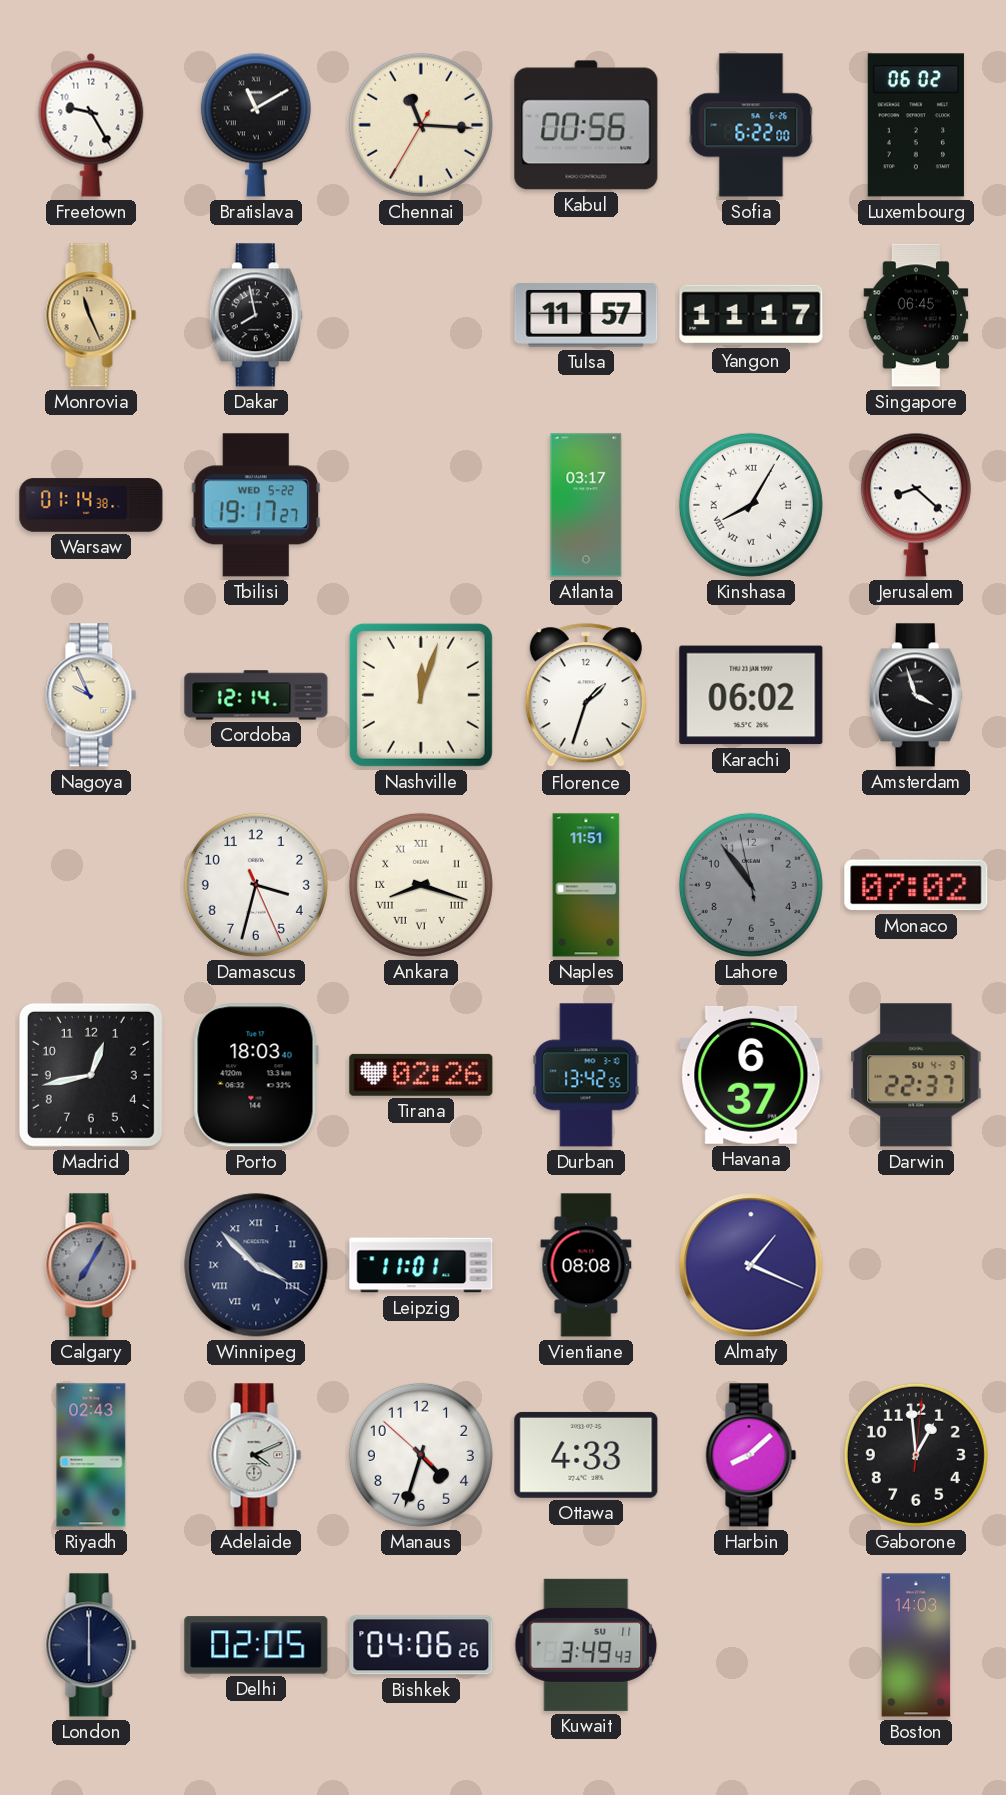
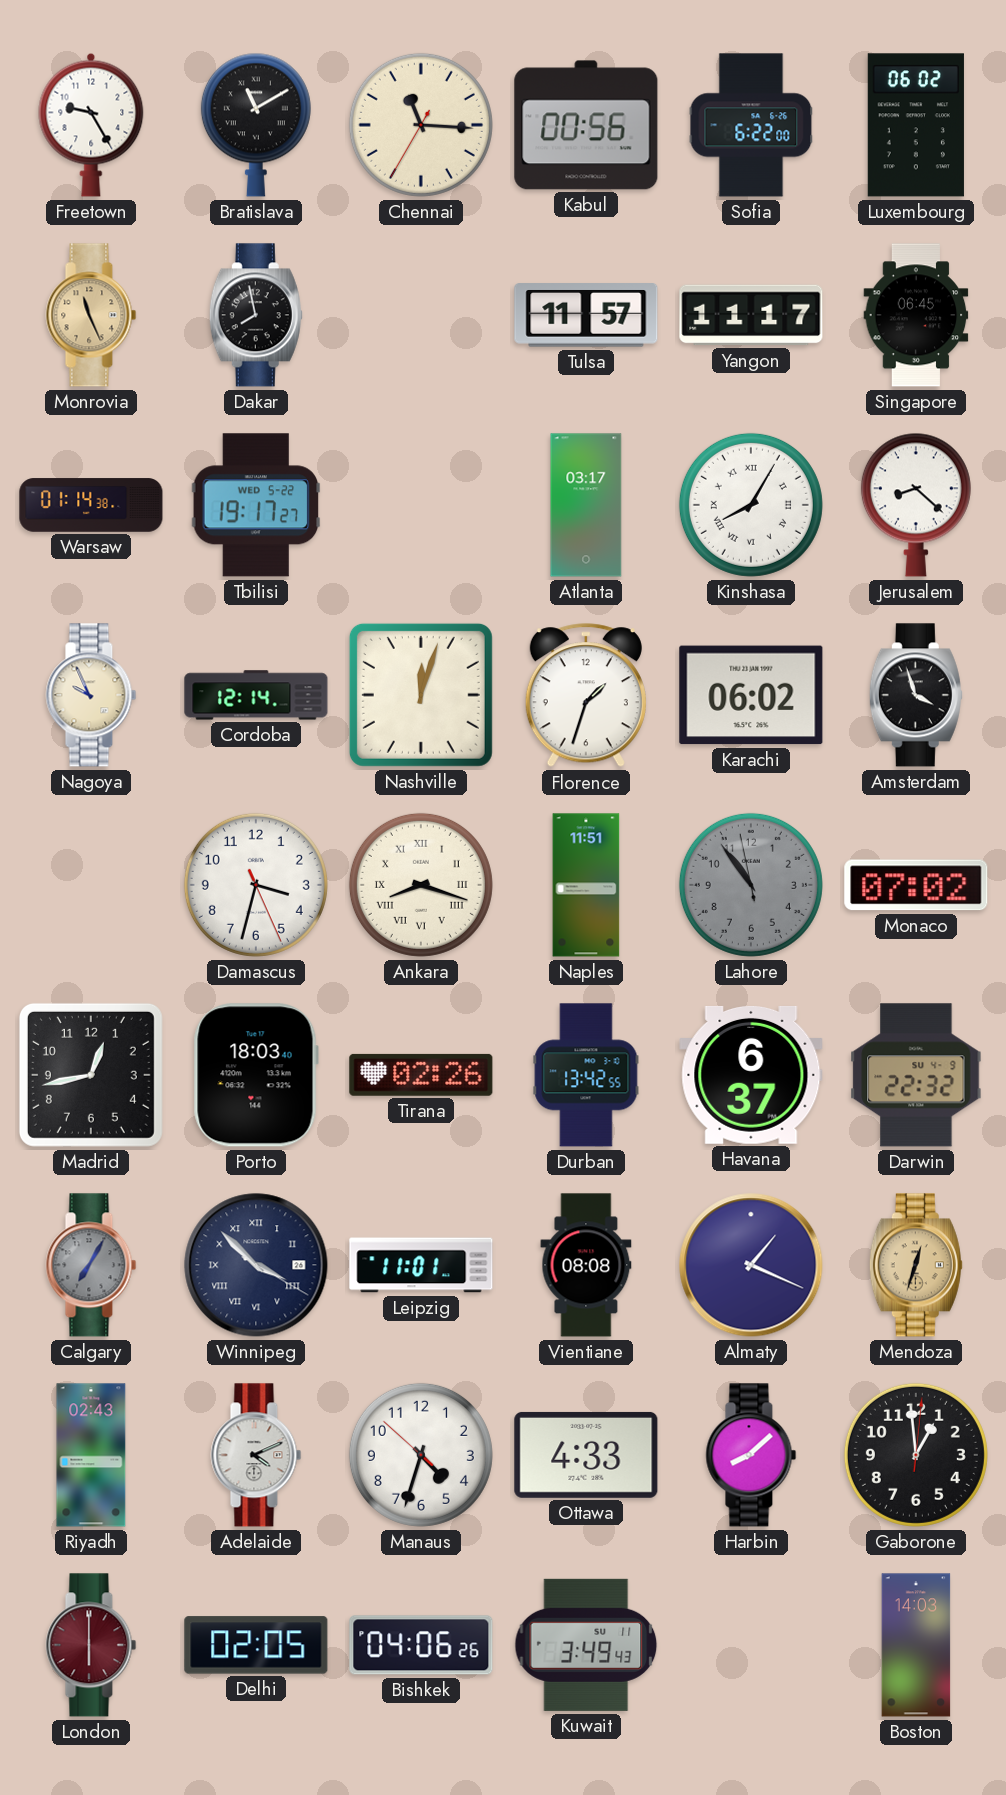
Darwin: 22:37 -> 22:32
Mendoza: none -> 12:33
London dial: navy -> burgundy
